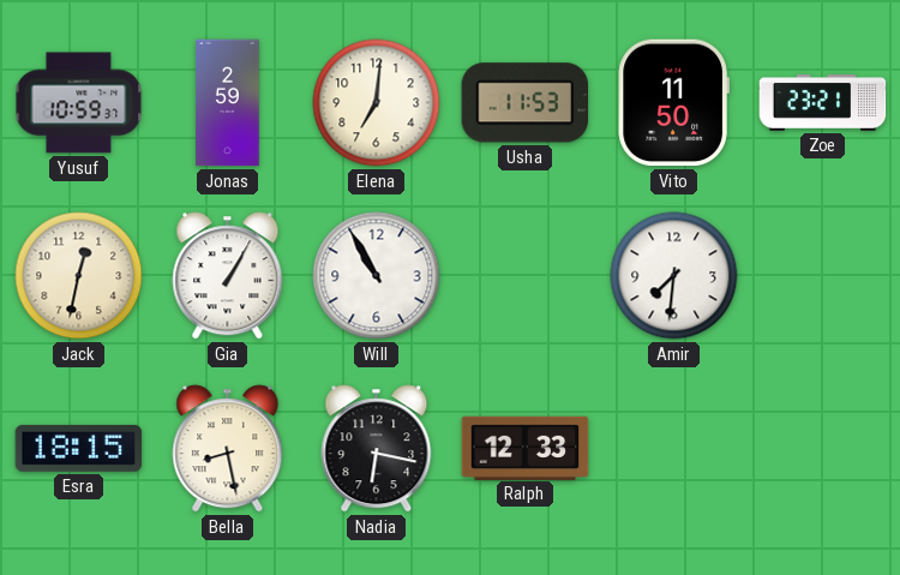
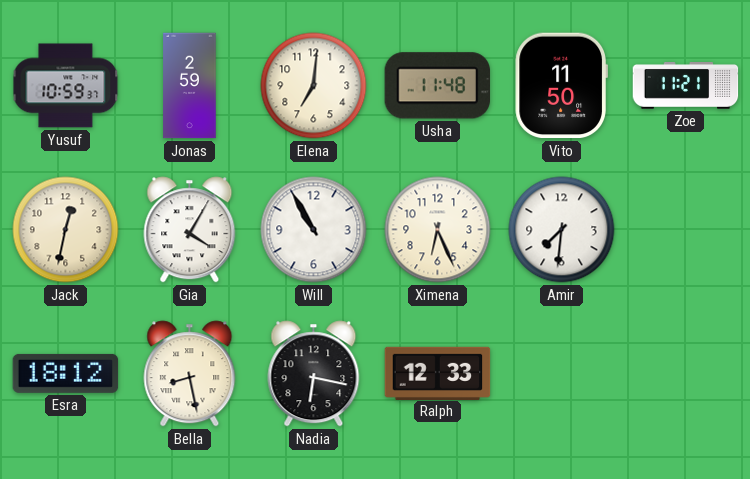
Usha: 11:53 -> 11:48
Zoe: 23:21 -> 11:21
Gia: 1:05 -> 4:05
Ximena: none -> 6:26
Esra: 18:15 -> 18:12
